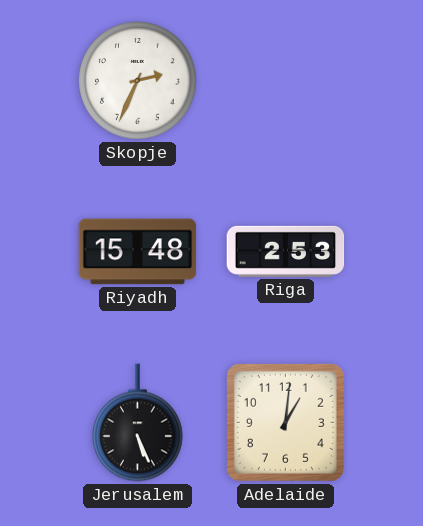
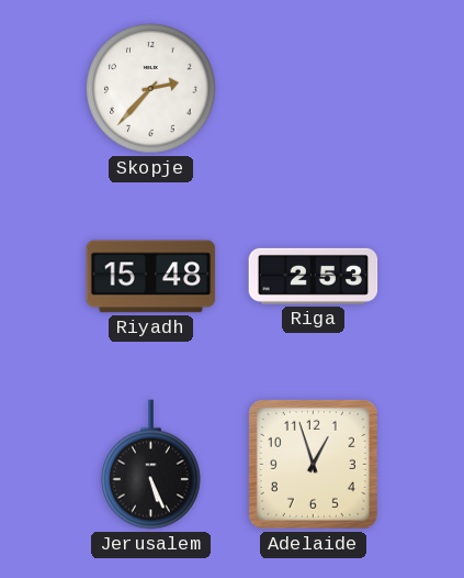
Skopje: 2:34 -> 2:37
Adelaide: 1:01 -> 12:57
